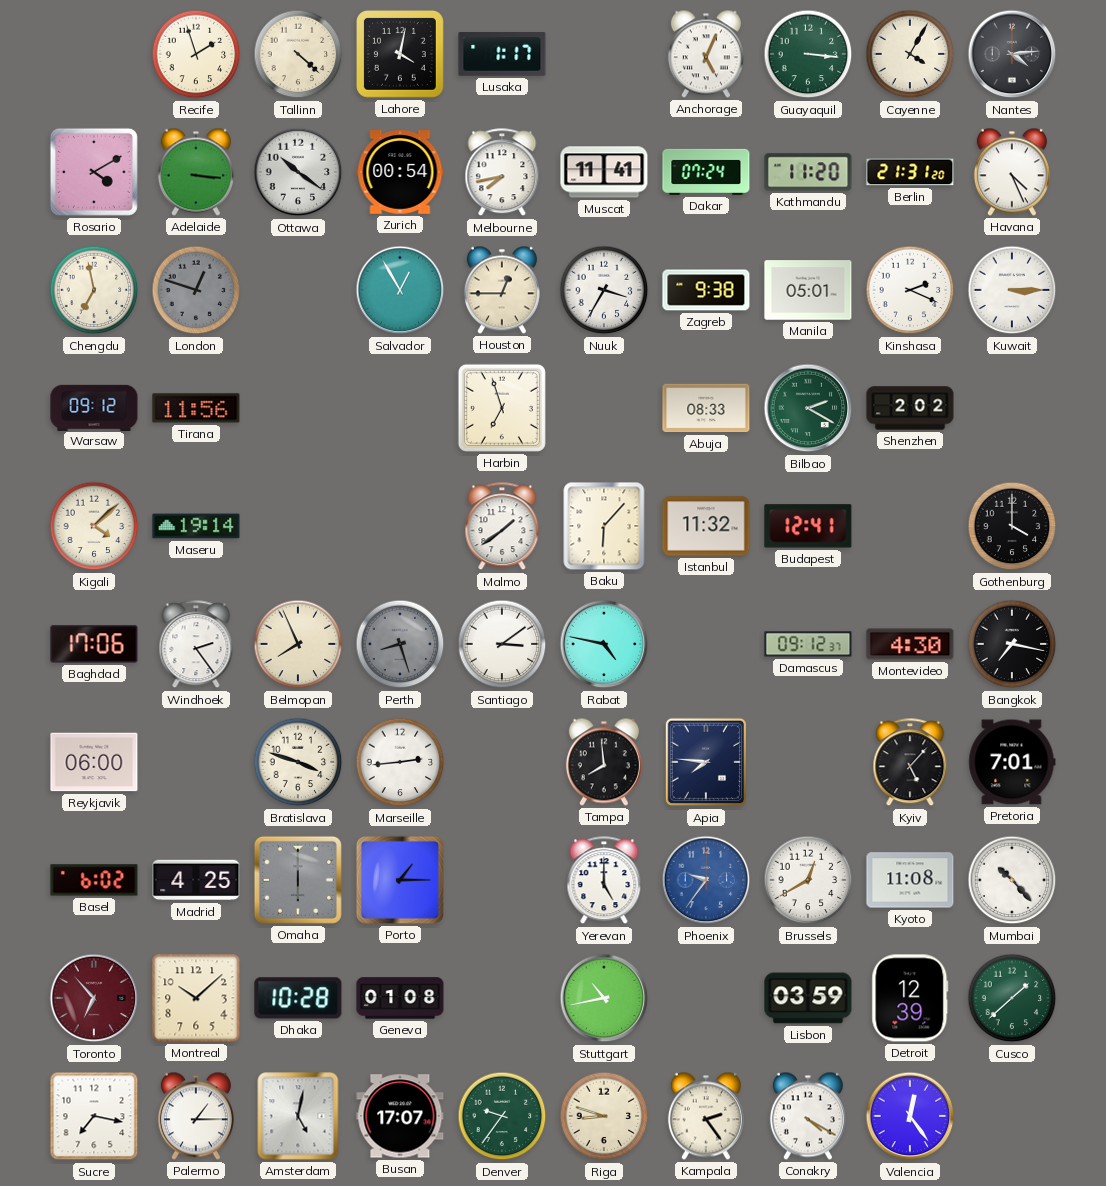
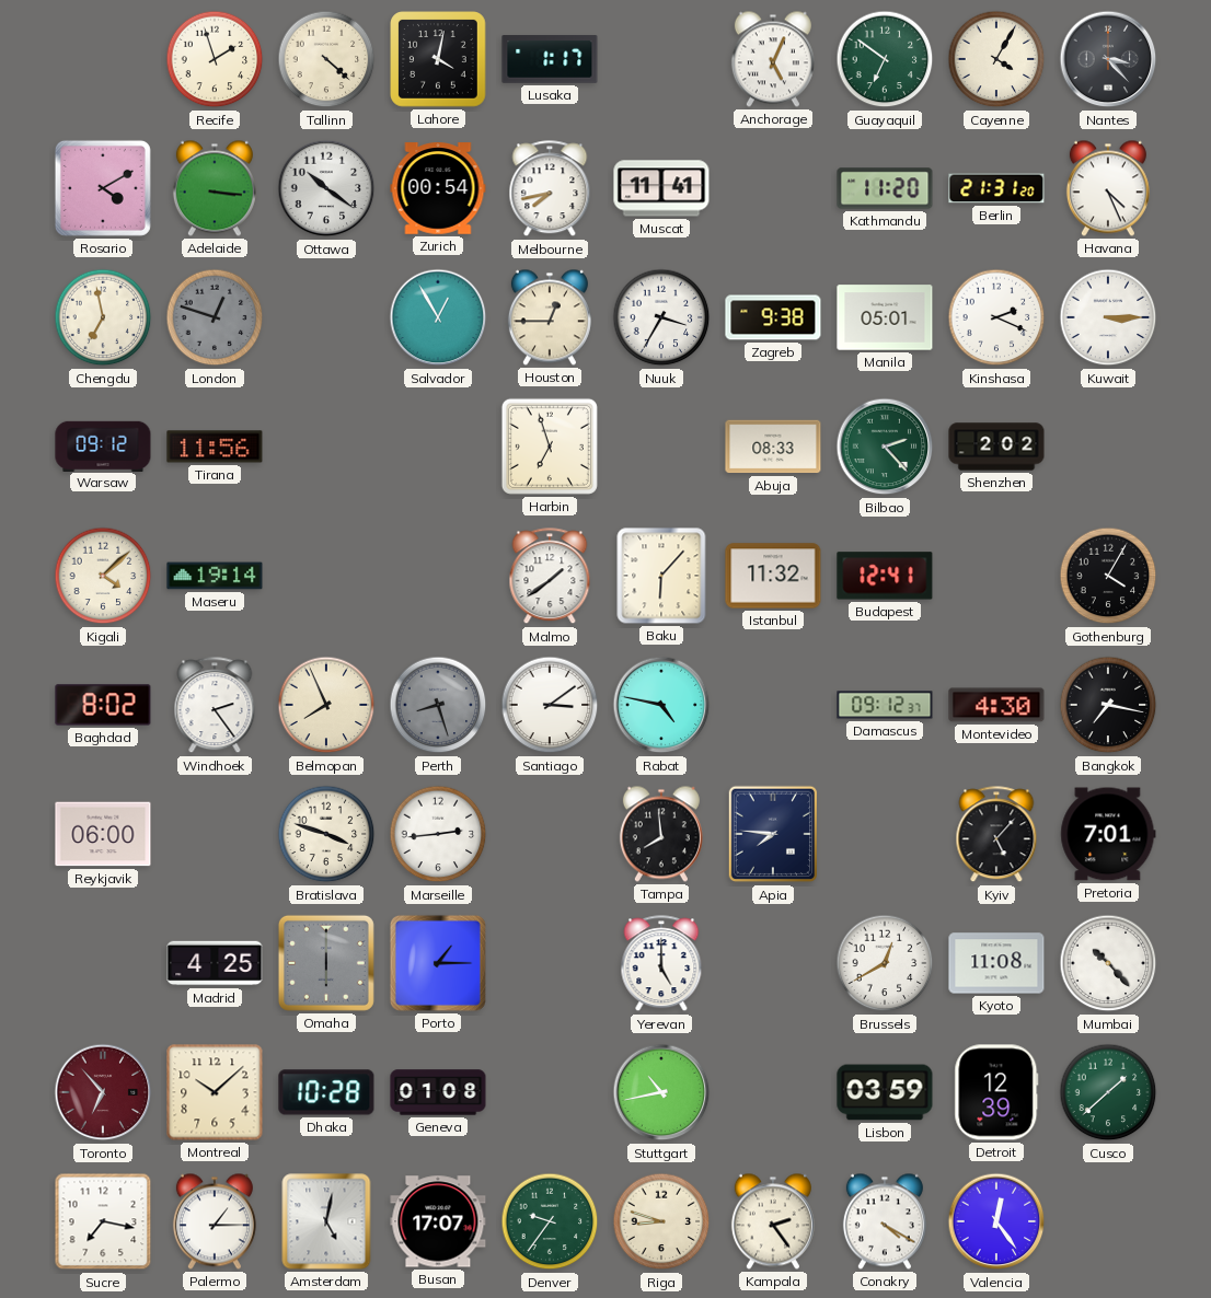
Guayaquil: 3:16 -> 6:51
Nantes: 4:14 -> 3:23
Dakar: 07:24 -> none
Bilbao: 2:20 -> 2:23
Gothenburg: 4:00 -> 4:05
Baghdad: 17:06 -> 8:02
Basel: 6:02 -> none
Phoenix: 9:36 -> none
